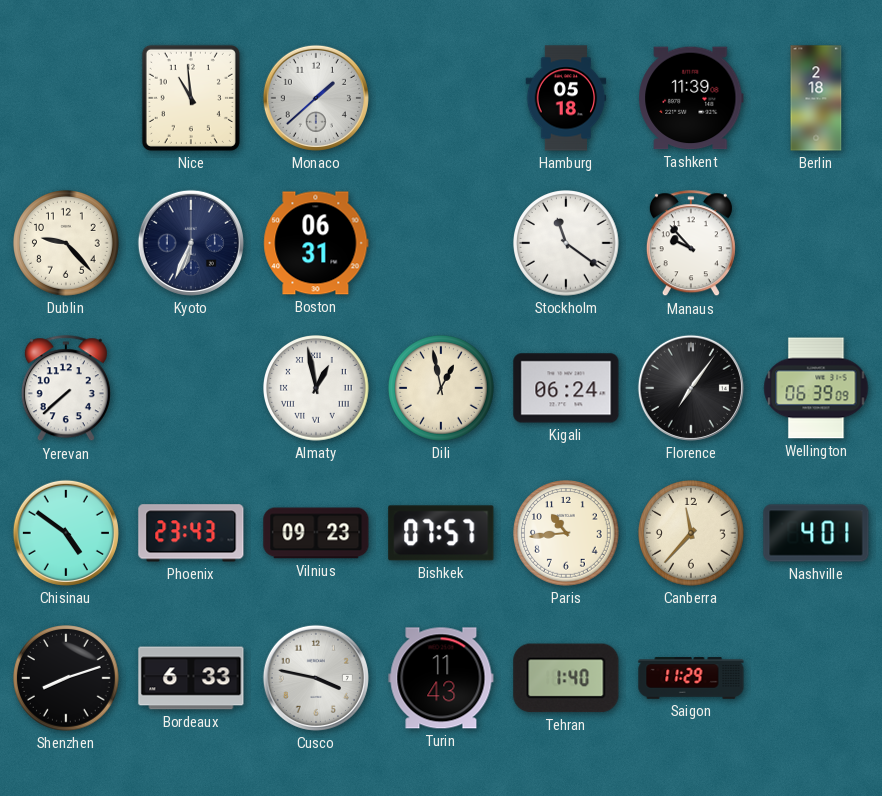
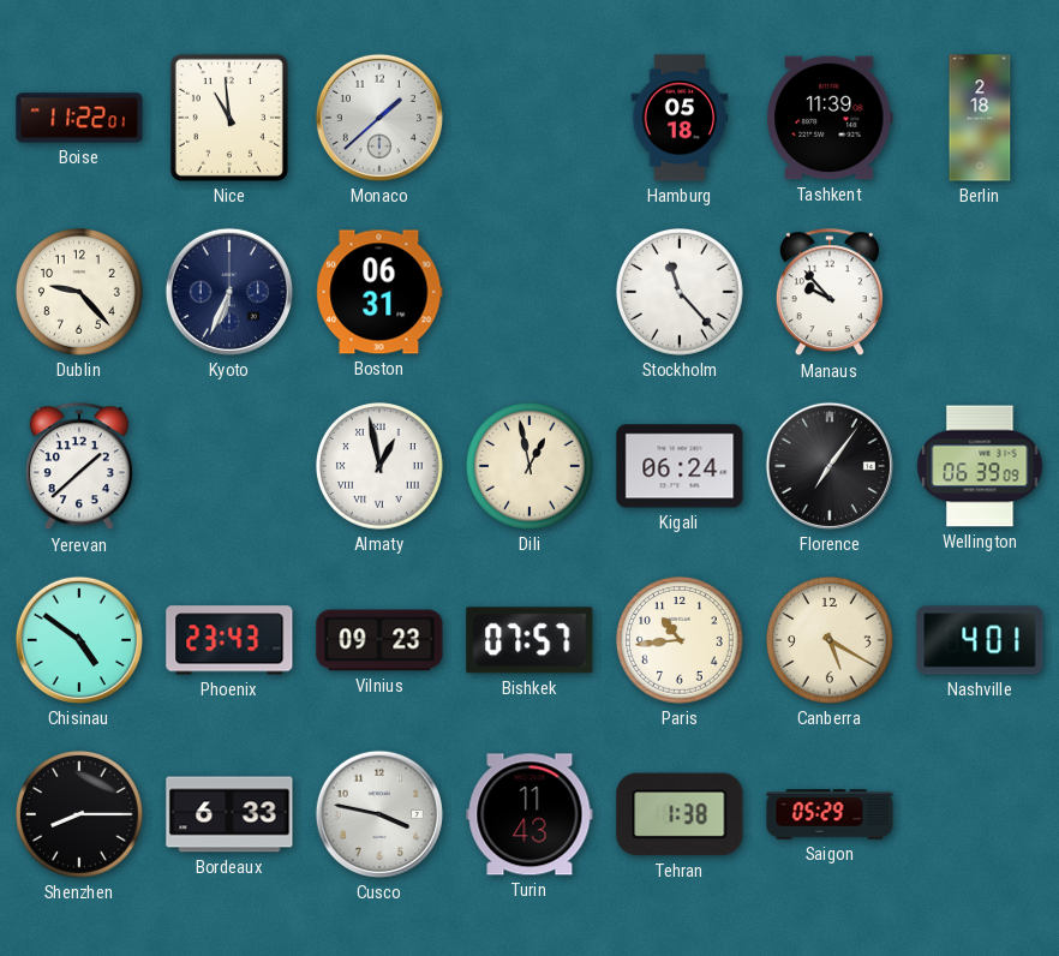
Boise: none -> 11:22
Stockholm: 11:21 -> 11:23
Yerevan: 7:38 -> 1:38
Canberra: 11:37 -> 5:20
Shenzhen: 8:12 -> 8:15
Tehran: 1:40 -> 1:38
Saigon: 11:29 -> 05:29
